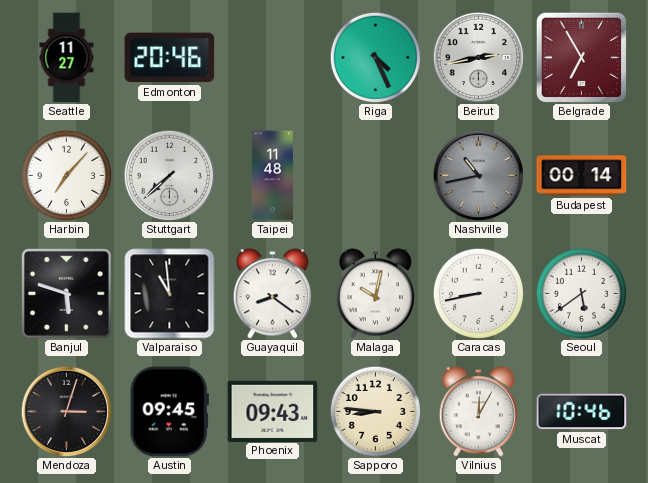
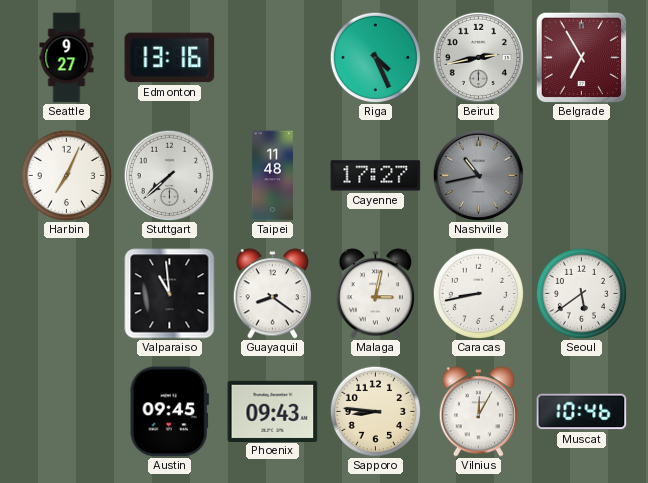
Seattle: 11:27 -> 9:27
Edmonton: 20:46 -> 13:16
Harbin: 7:07 -> 7:04
Cayenne: none -> 17:27
Budapest: 00:14 -> none
Banjul: 5:48 -> none
Malaga: 10:02 -> 3:02
Mendoza: 3:03 -> none
